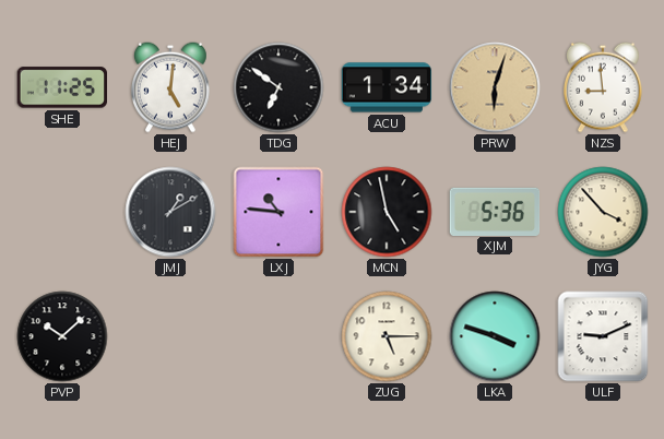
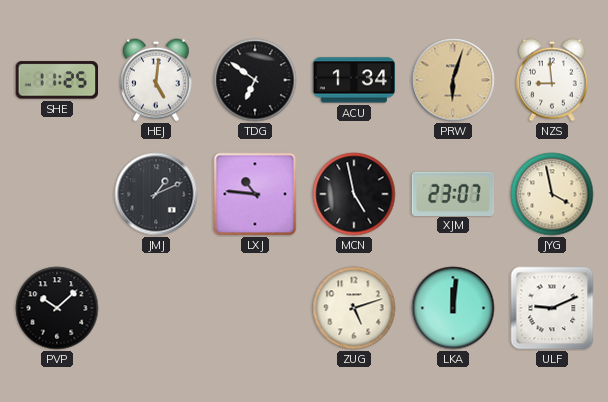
JMJ: 1:10 -> 1:11
XJM: 5:36 -> 23:07
JYG: 3:53 -> 3:58
ZUG: 5:15 -> 5:12
LKA: 3:48 -> 12:01
